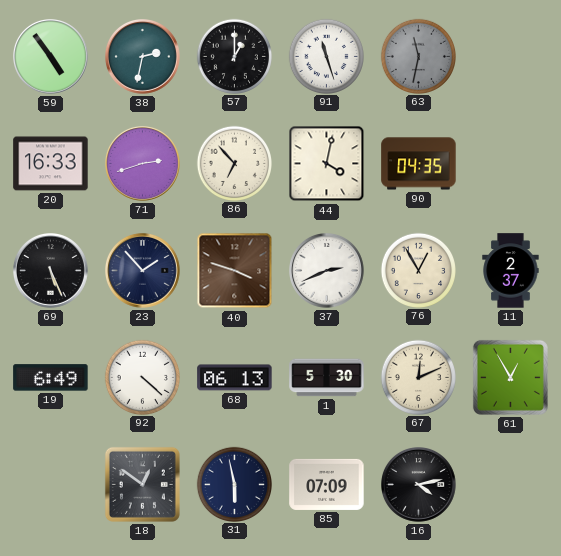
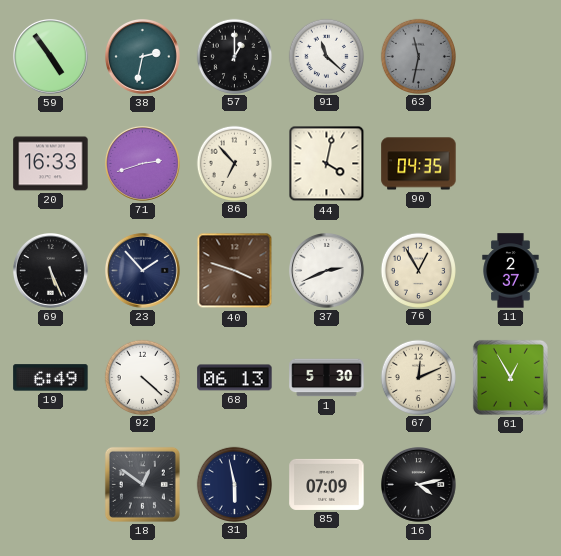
91: 11:27 -> 11:22
